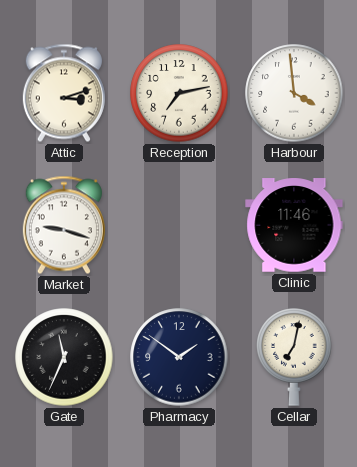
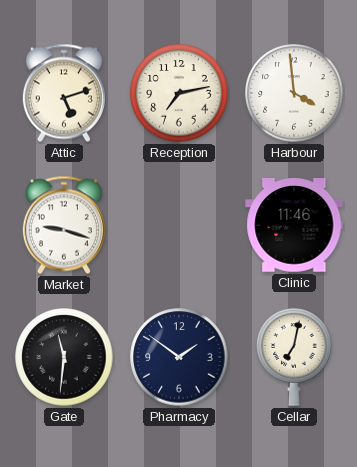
Attic: 3:12 -> 5:12
Gate: 11:34 -> 11:31
